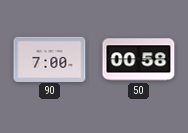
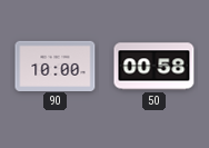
90: 7:00 -> 10:00
